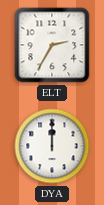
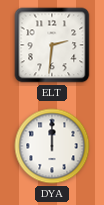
ELT: 2:35 -> 2:31
